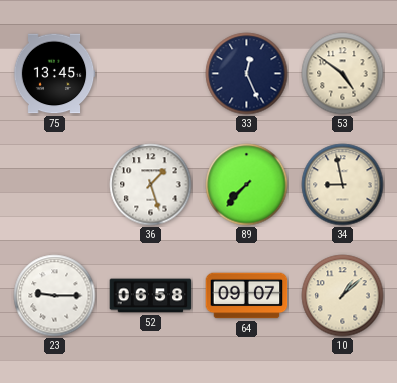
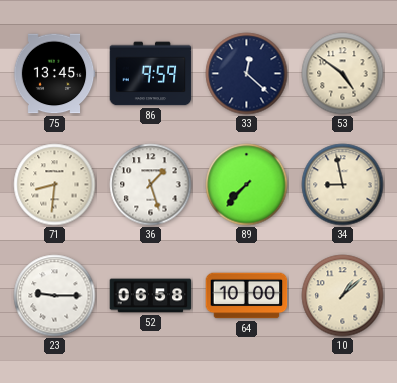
86: none -> 9:59
33: 12:26 -> 12:22
71: none -> 8:31
64: 09:07 -> 10:00
